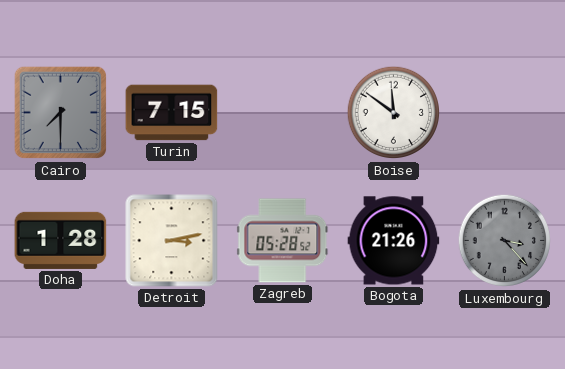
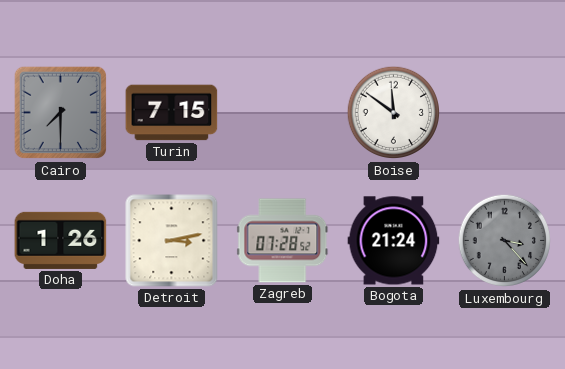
Doha: 1:28 -> 1:26
Zagreb: 05:28 -> 07:28
Bogota: 21:26 -> 21:24
